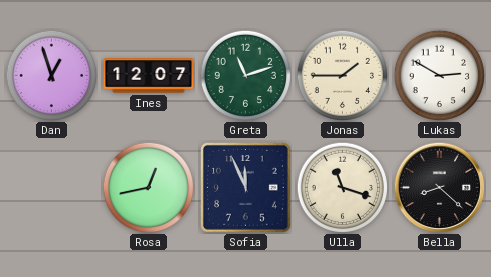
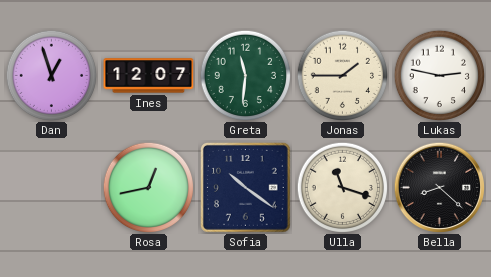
Greta: 11:12 -> 11:31
Lukas: 2:50 -> 2:47
Sofia: 11:56 -> 10:21
